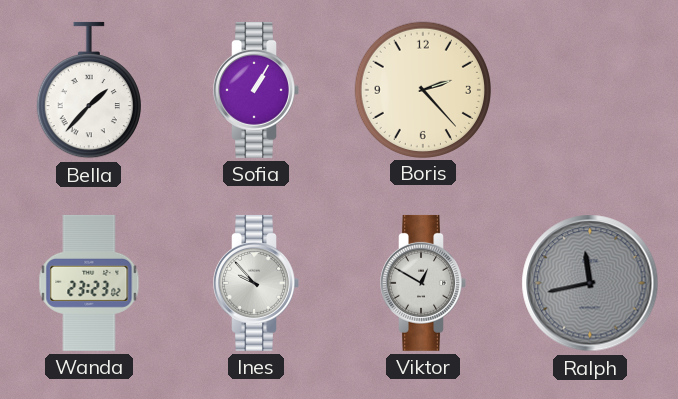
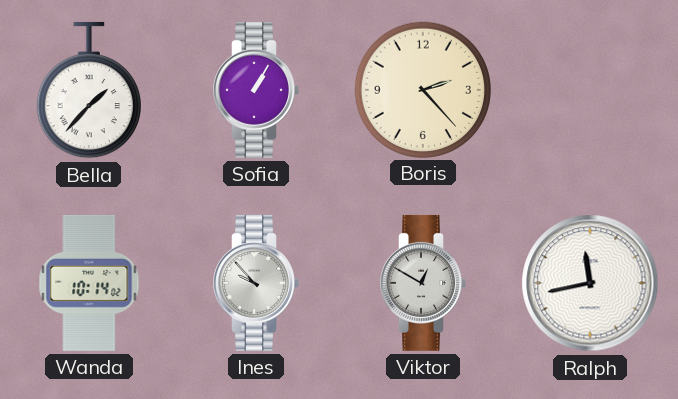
Wanda: 23:23 -> 10:14
Ralph dial: grey -> white
